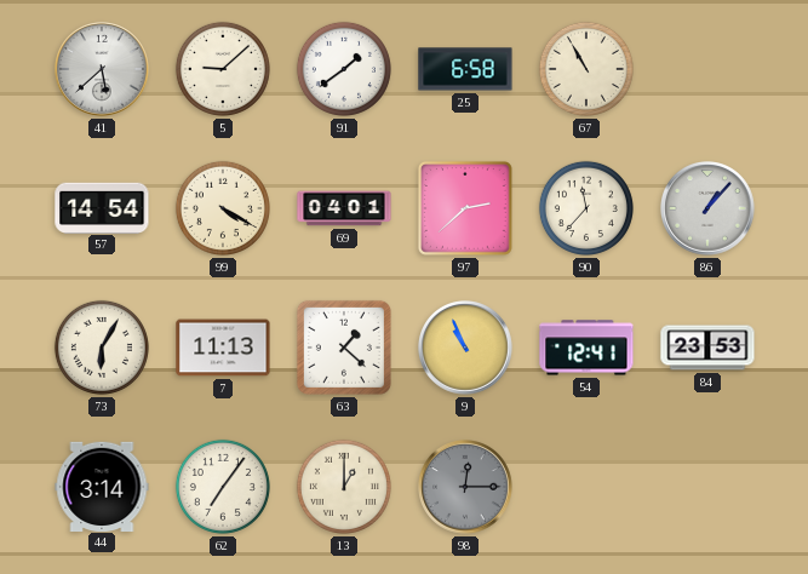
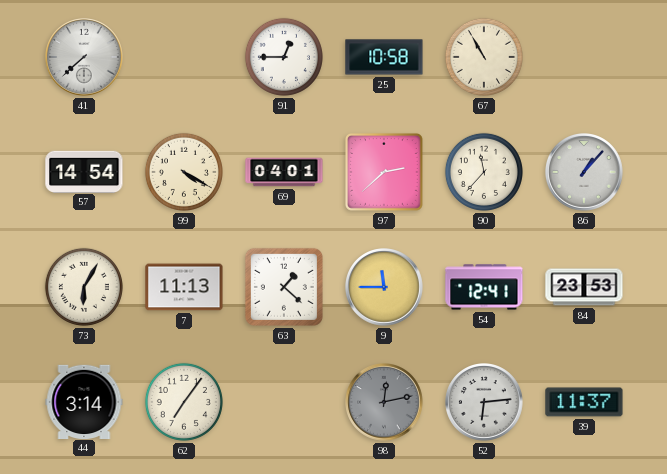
41: 5:38 -> 7:38
5: 9:08 -> none
91: 1:39 -> 12:45
25: 6:58 -> 10:58
9: 10:56 -> 11:45
13: 1:00 -> none
98: 12:15 -> 12:13
52: none -> 6:14
39: none -> 11:37
